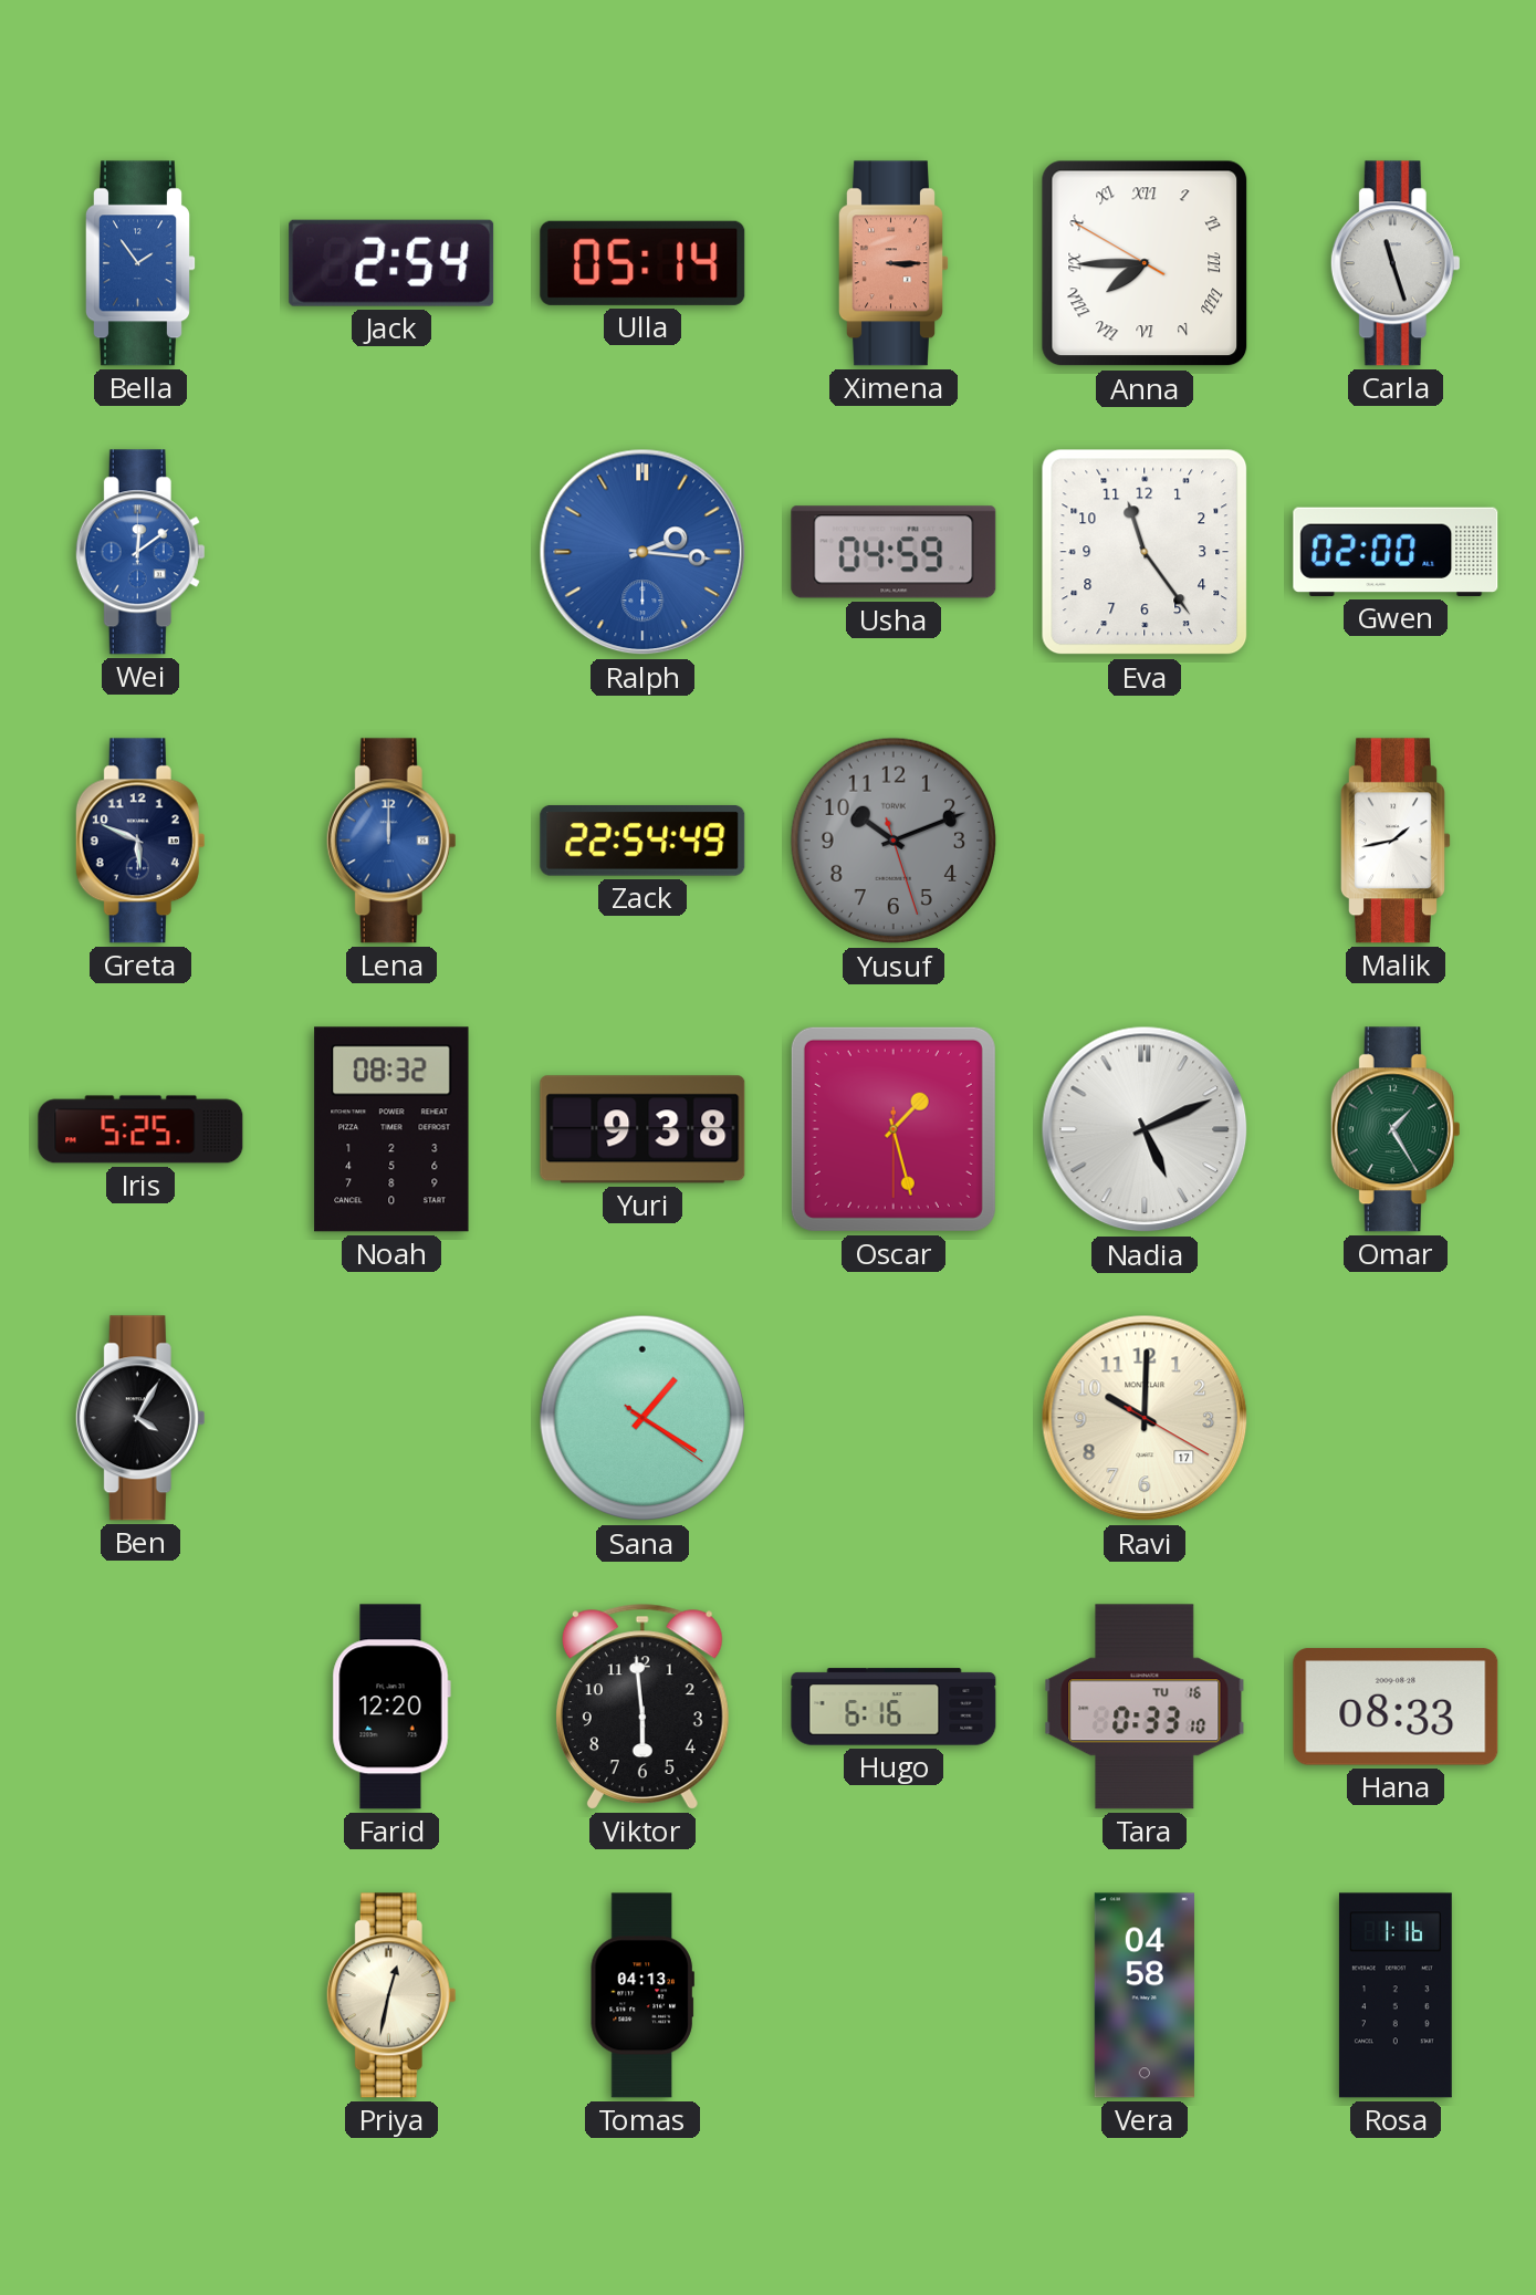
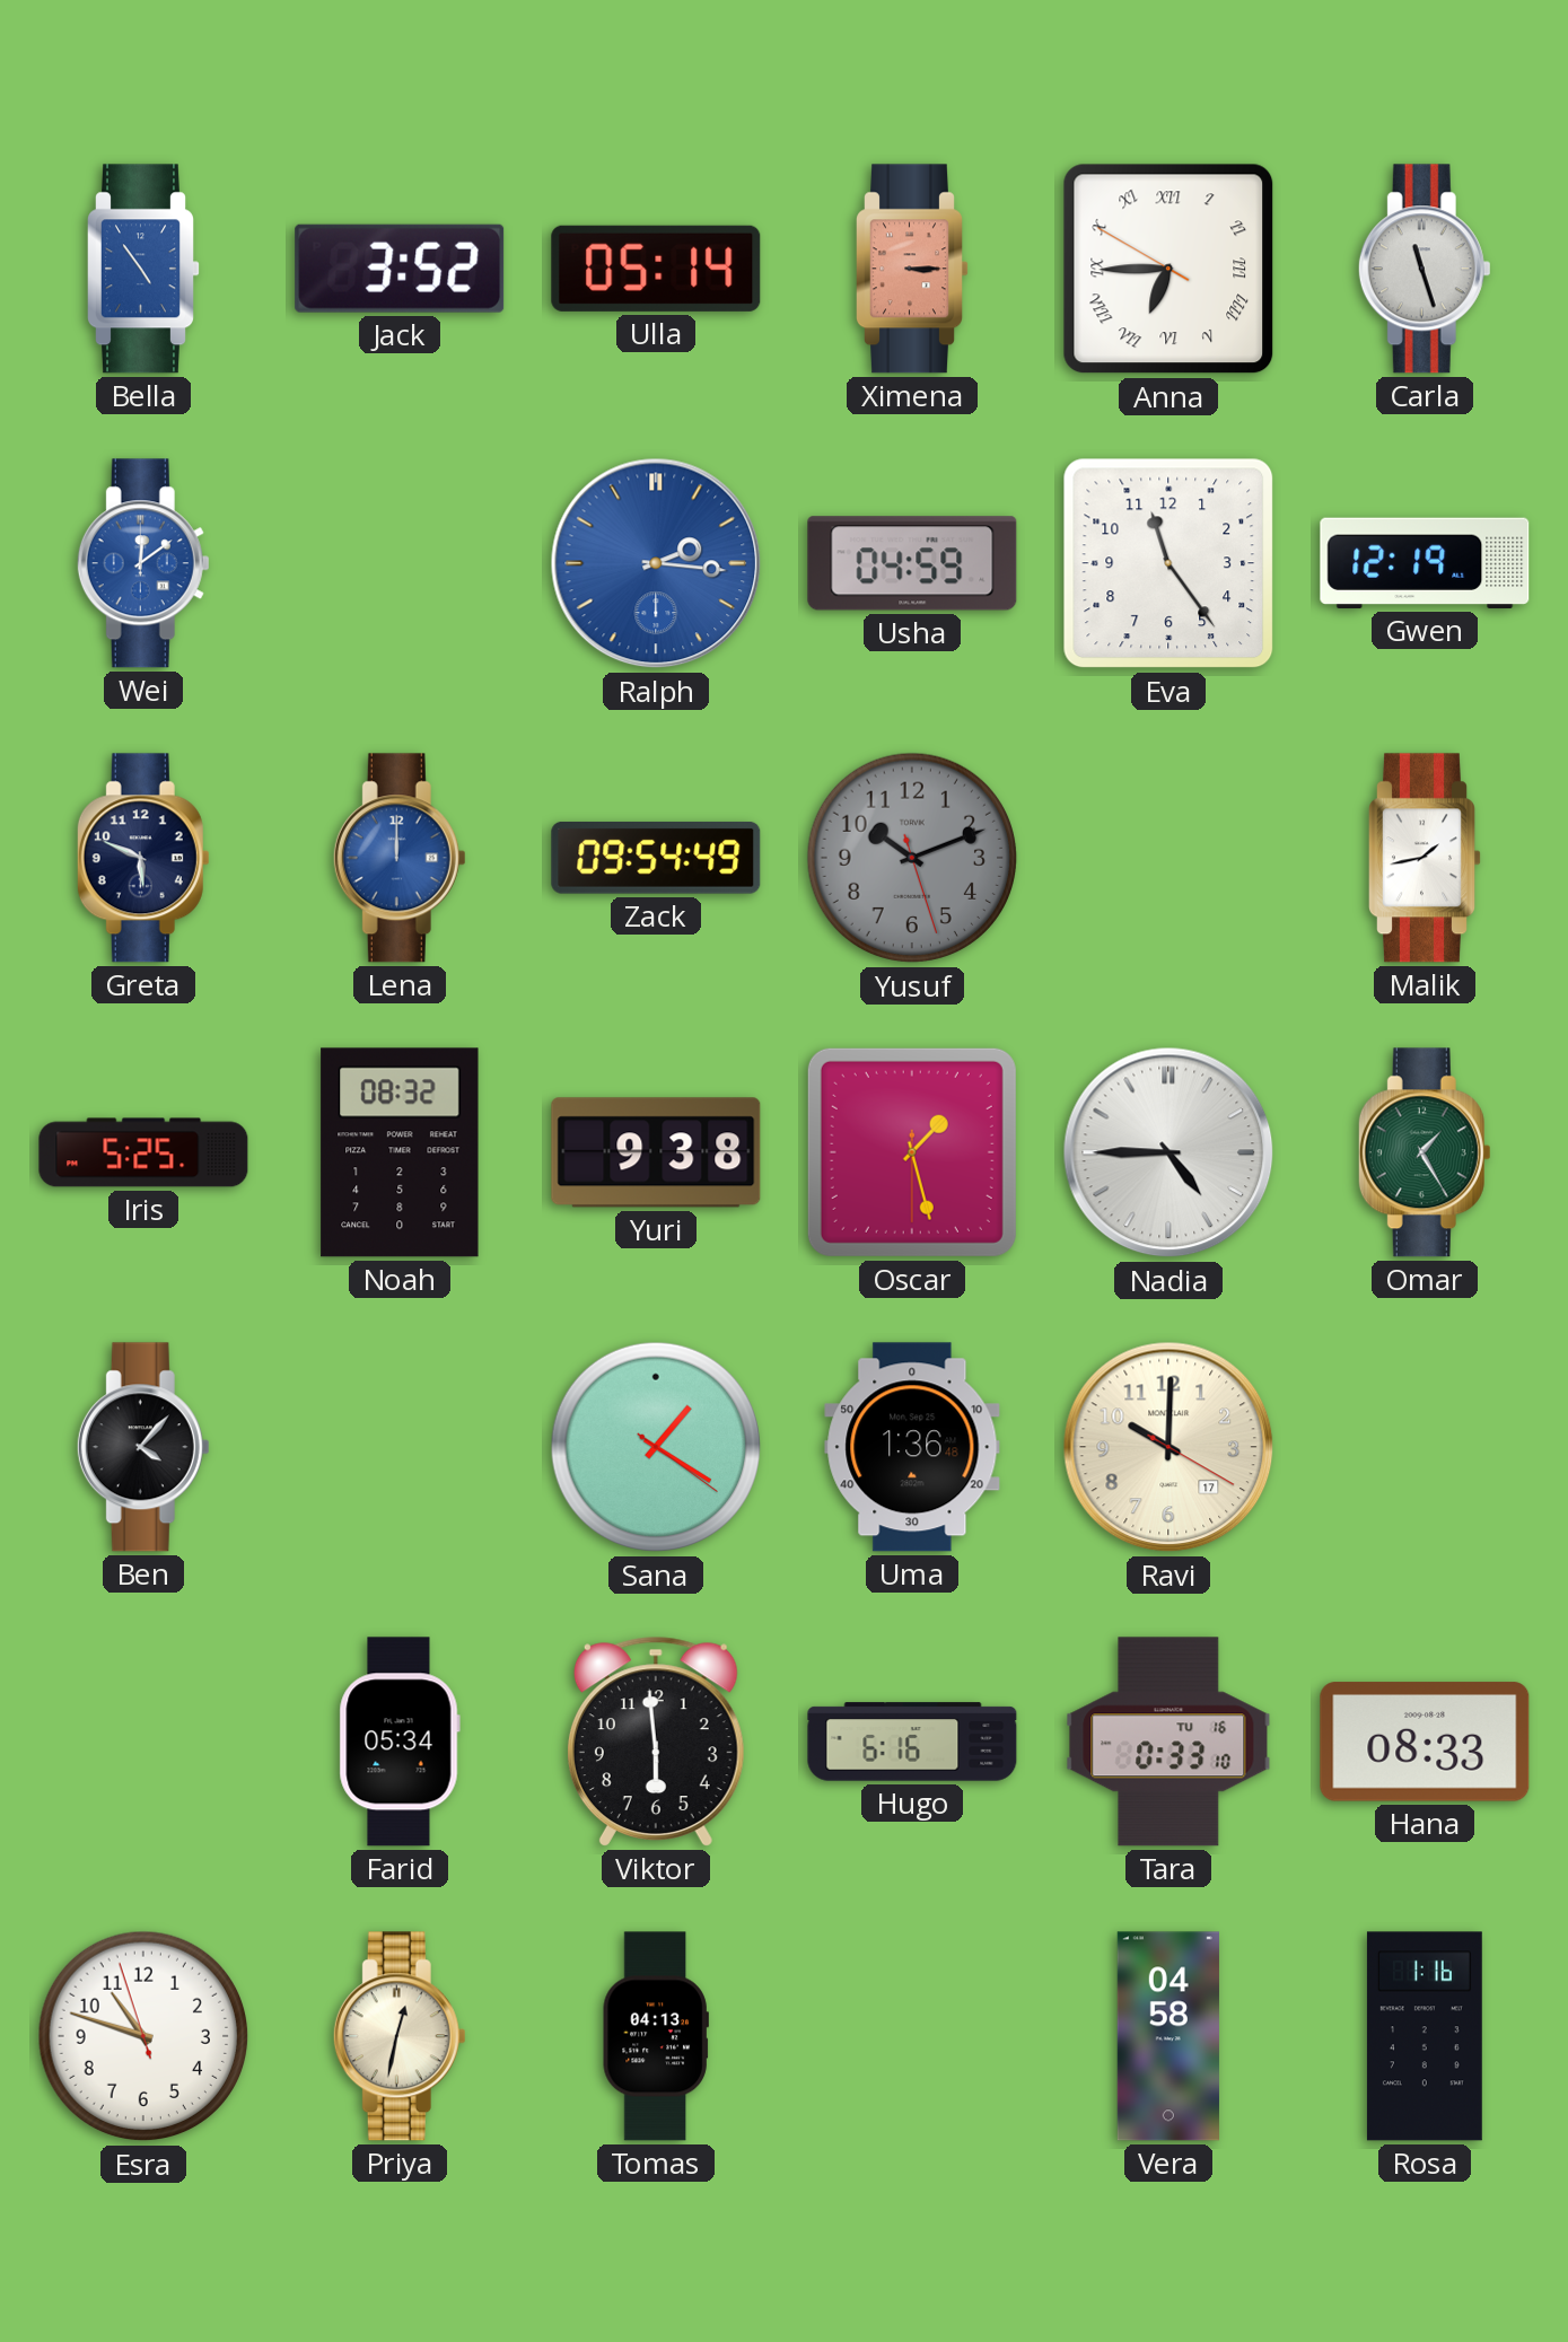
Bella: 1:54 -> 4:54
Jack: 2:54 -> 3:52
Anna: 7:44 -> 6:44
Gwen: 02:00 -> 12:19
Zack: 22:54 -> 09:54
Nadia: 5:11 -> 4:45
Ben: 4:05 -> 4:07
Uma: none -> 1:36
Farid: 12:20 -> 05:34
Esra: none -> 10:47
